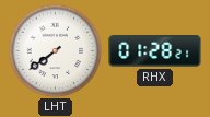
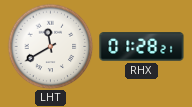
LHT: 7:39 -> 11:40
